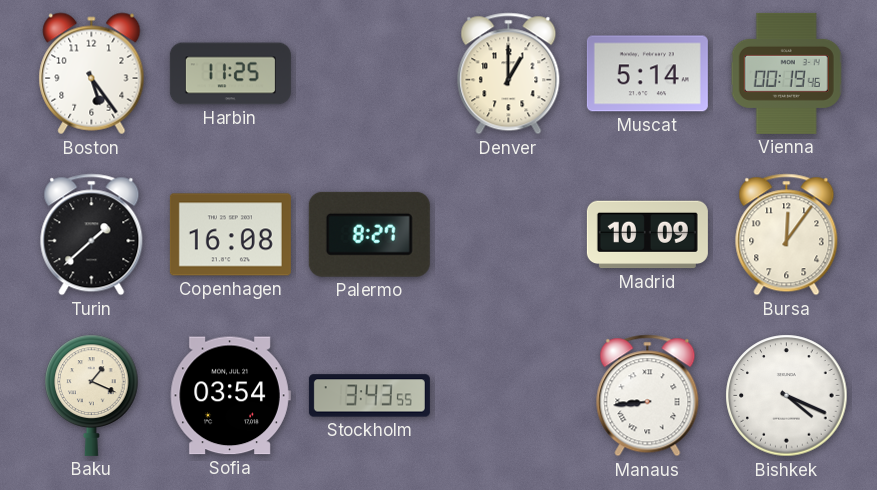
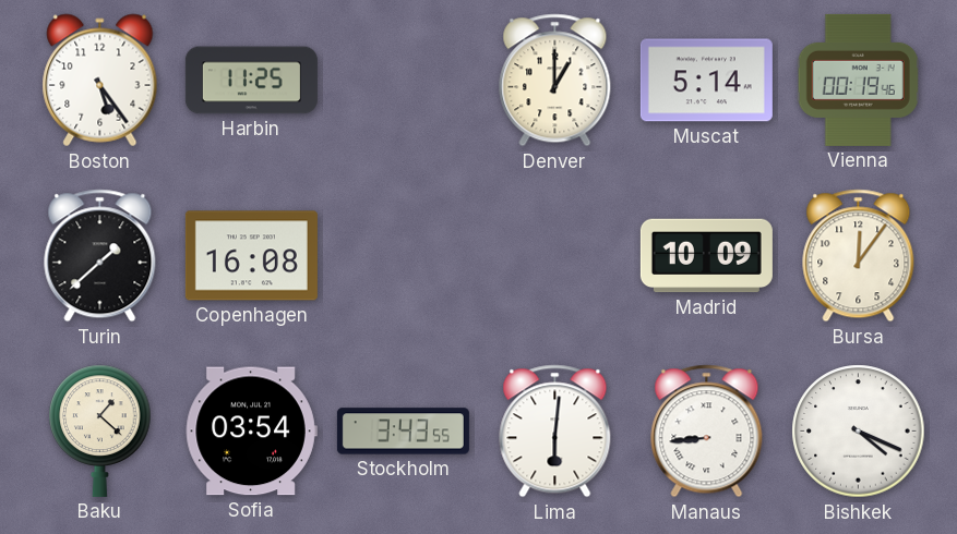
Palermo: 8:27 -> none
Baku: 1:19 -> 1:22
Lima: none -> 6:01
